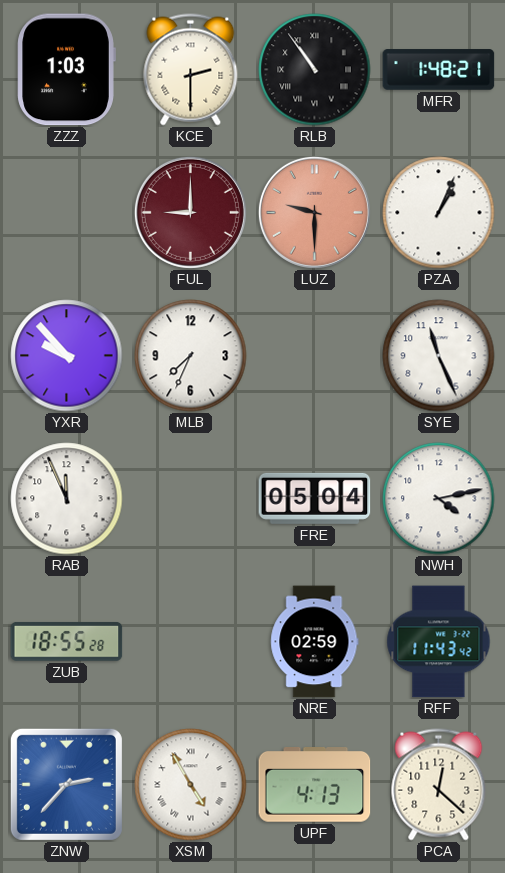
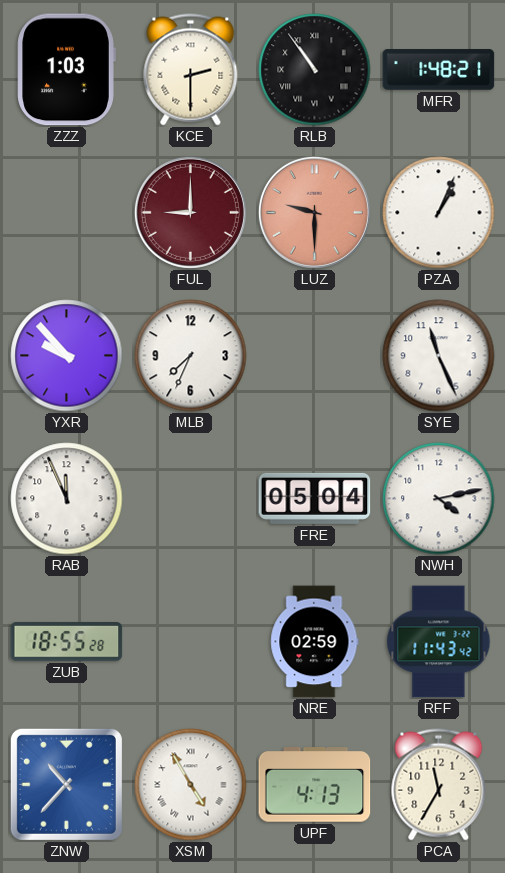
ZNW: 2:37 -> 10:37
PCA: 12:22 -> 11:35
